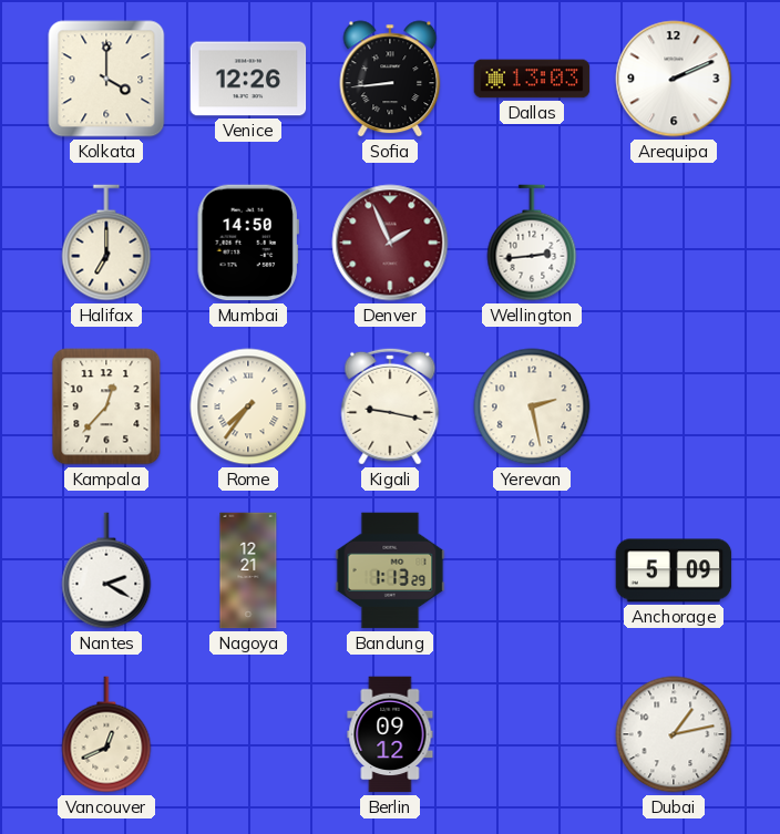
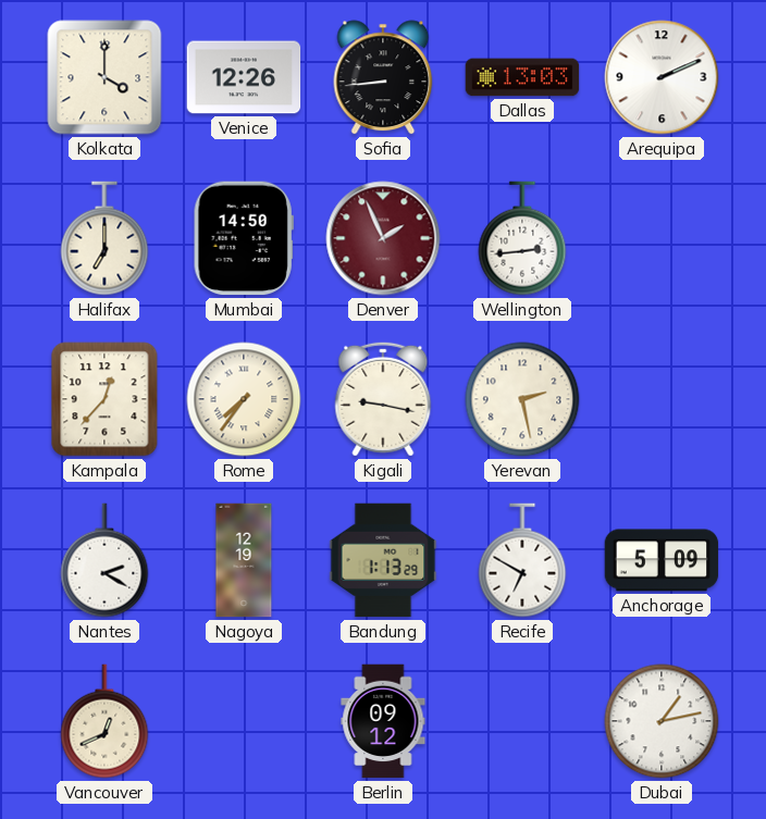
Nagoya: 12:21 -> 12:19
Recife: none -> 6:50
